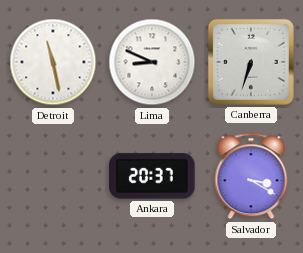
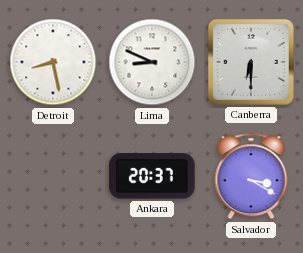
Detroit: 11:28 -> 8:28
Canberra: 6:33 -> 6:30
